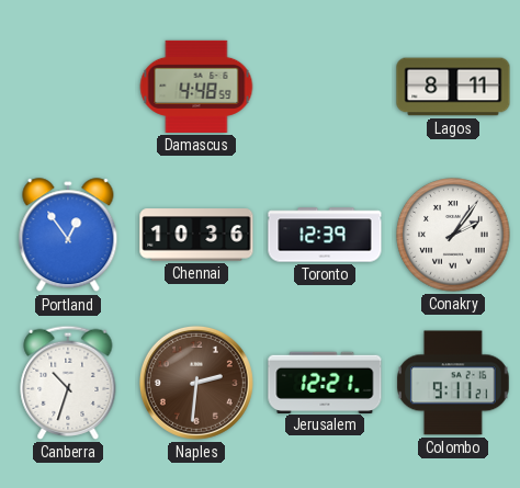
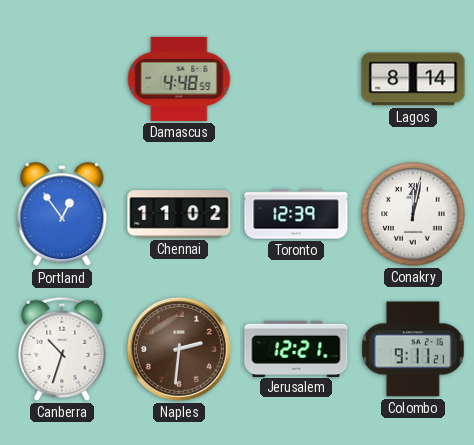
Lagos: 8:11 -> 8:14
Chennai: 10:36 -> 11:02
Conakry: 2:06 -> 12:02
